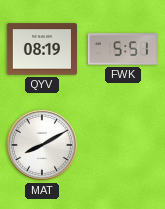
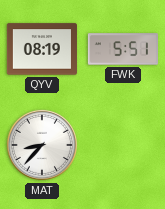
MAT: 8:10 -> 8:37
